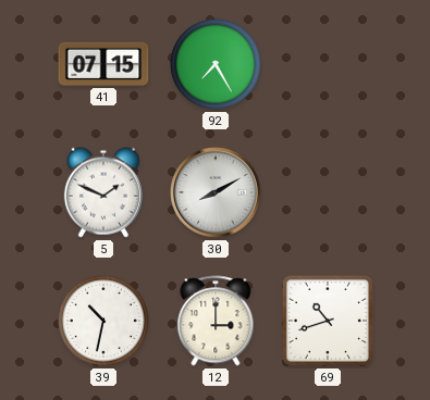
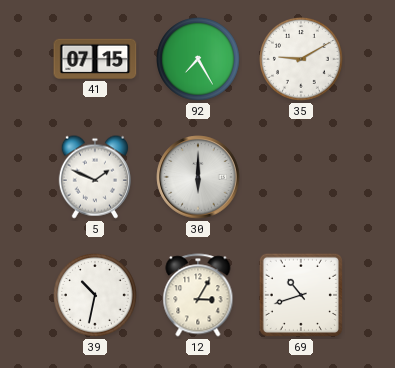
35: none -> 9:10
30: 8:10 -> 6:00
12: 3:00 -> 3:05
